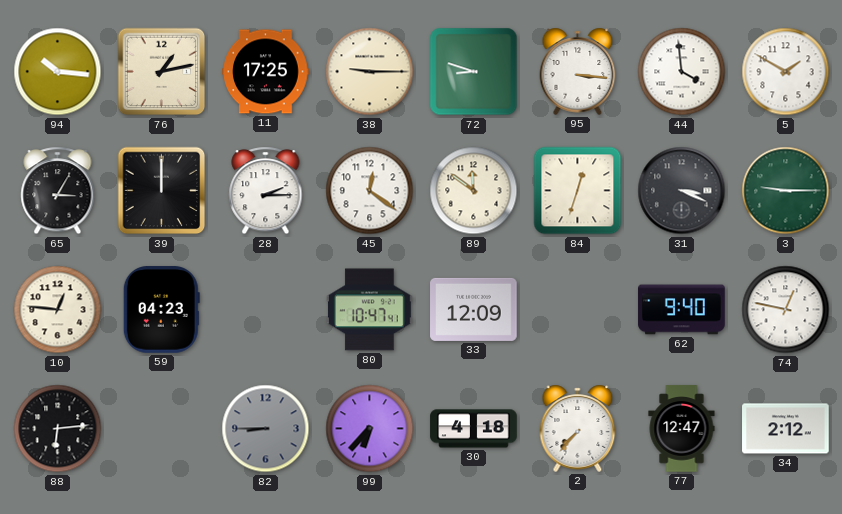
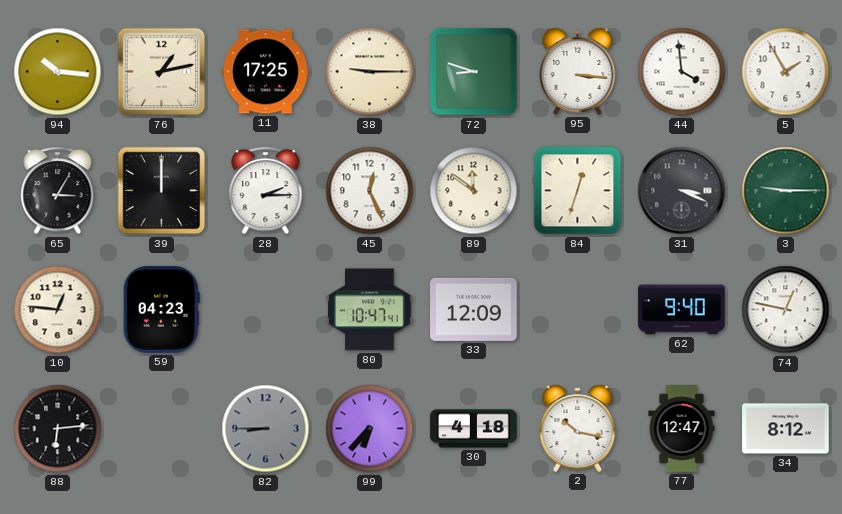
5: 1:50 -> 1:55
45: 12:21 -> 12:26
2: 7:37 -> 10:17
34: 2:12 -> 8:12
